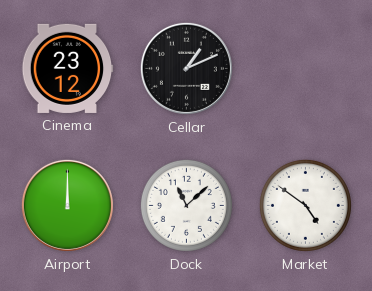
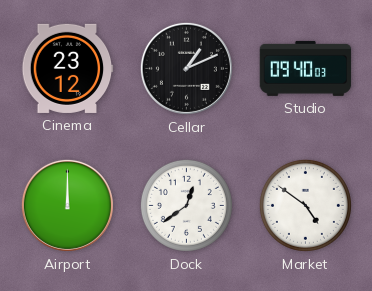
Studio: none -> 09:40
Dock: 11:08 -> 12:39
